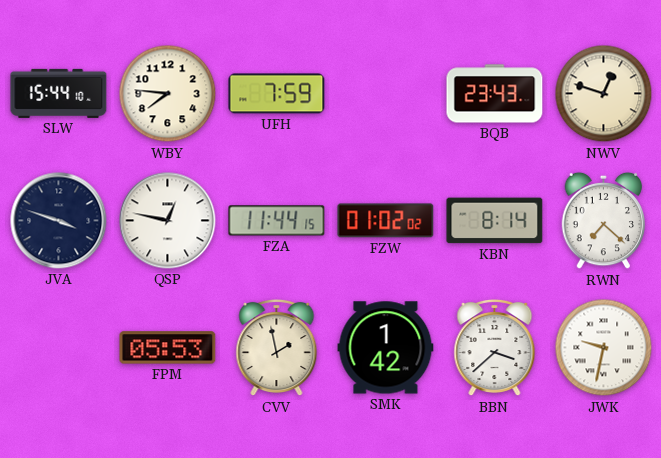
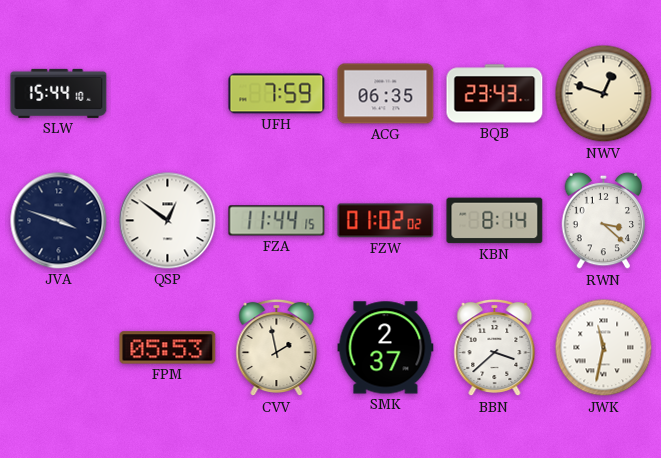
WBY: 7:46 -> none
ACG: none -> 06:35
QSP: 12:47 -> 12:51
RWN: 7:22 -> 3:22
SMK: 1:42 -> 2:37
JWK: 9:32 -> 11:32
